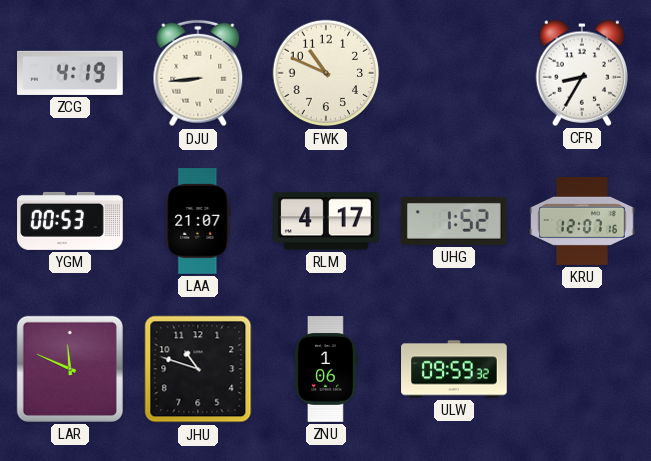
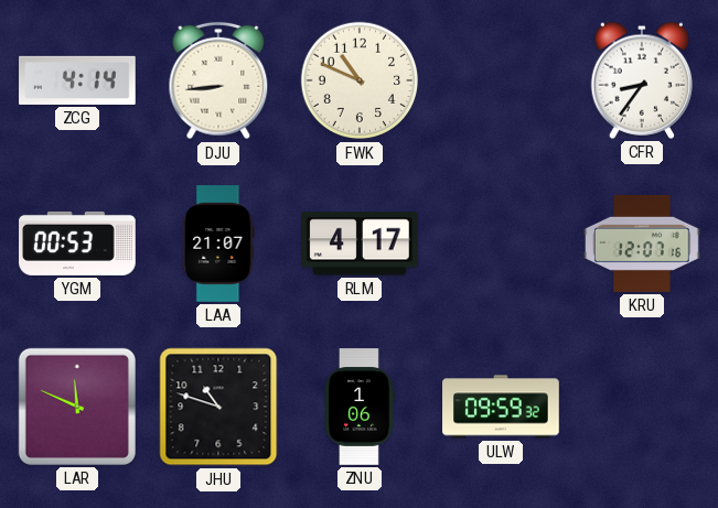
ZCG: 4:19 -> 4:14
CFR: 8:35 -> 8:36
UHG: 1:52 -> none
